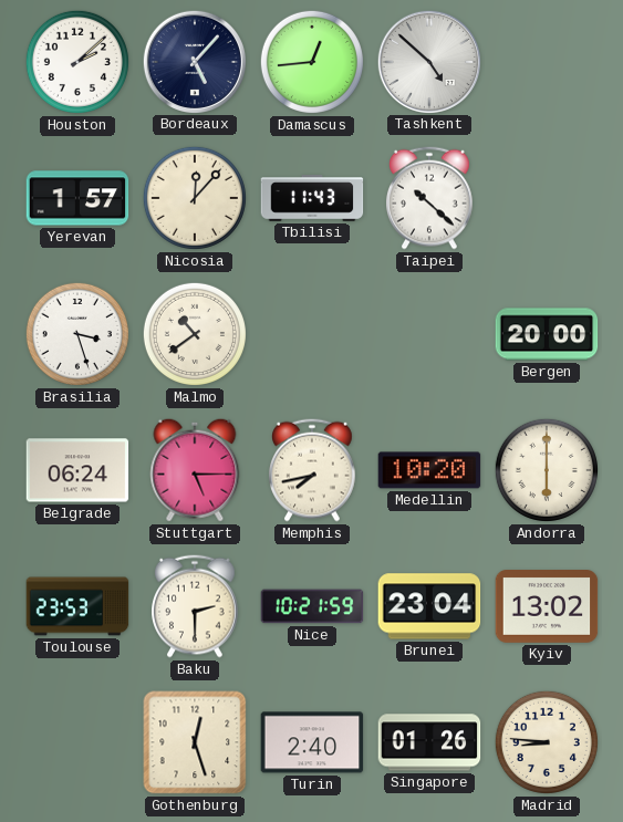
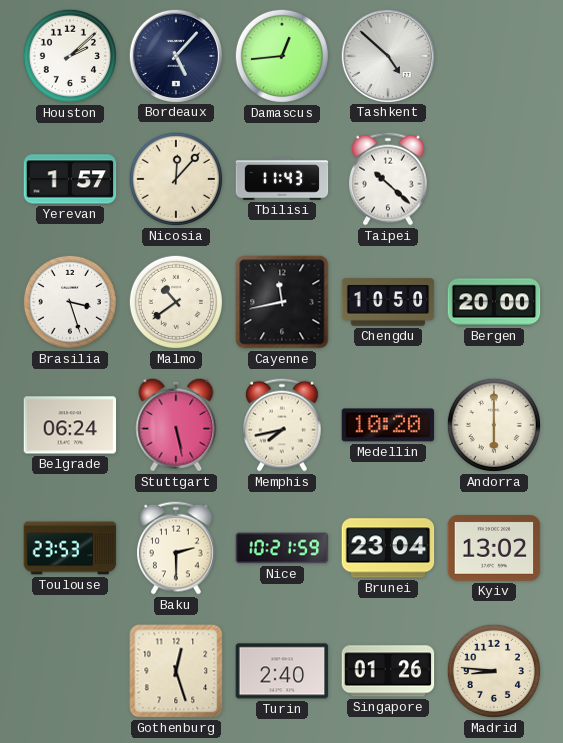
Cayenne: none -> 11:43
Chengdu: none -> 10:50
Stuttgart: 5:15 -> 5:28
